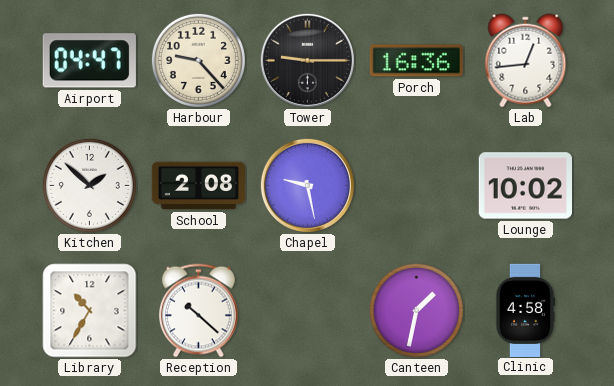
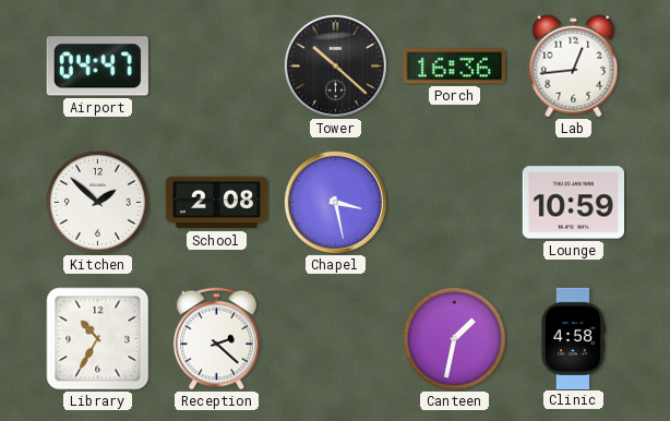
Harbour: 9:23 -> none
Tower: 9:15 -> 10:22
Chapel: 9:28 -> 3:28
Lounge: 10:02 -> 10:59
Reception: 10:22 -> 2:22
